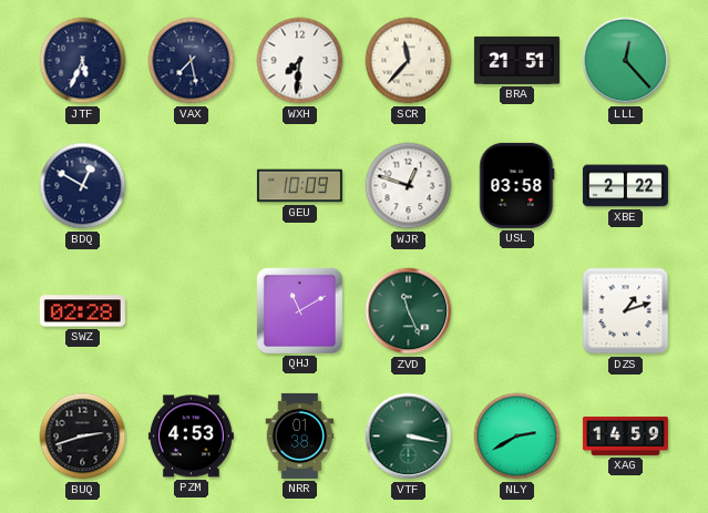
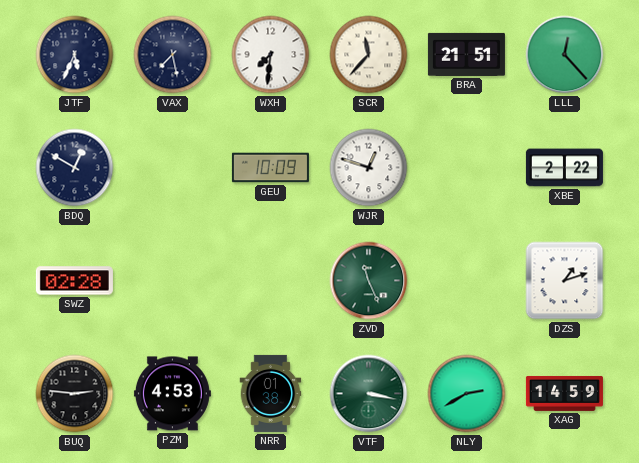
USL: 03:58 -> none
QHJ: 11:10 -> none
BUQ: 2:42 -> 2:46
